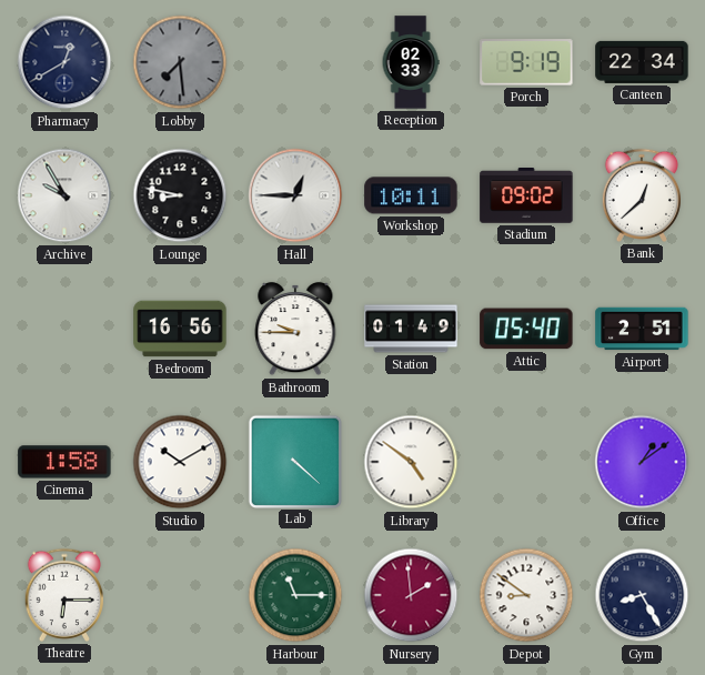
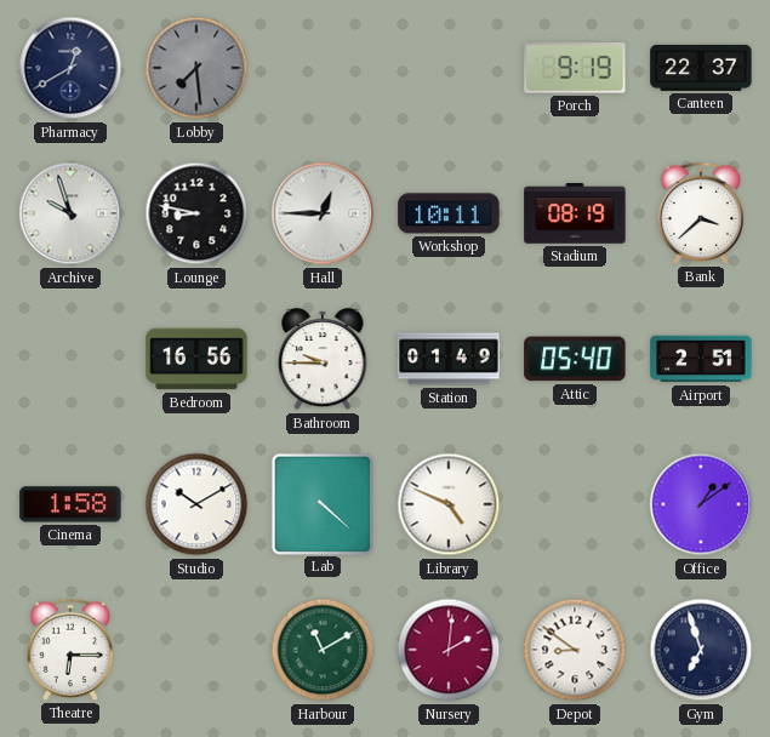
Reception: 02:33 -> none
Canteen: 22:34 -> 22:37
Archive: 9:55 -> 9:57
Stadium: 09:02 -> 08:19
Bank: 12:38 -> 3:38
Library: 4:51 -> 4:49
Harbour: 11:15 -> 11:10
Nursery: 1:59 -> 2:01
Gym: 8:25 -> 6:57
